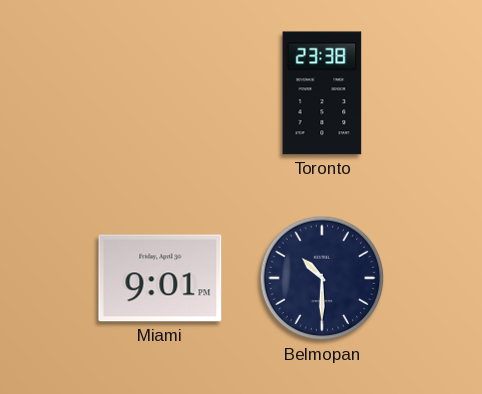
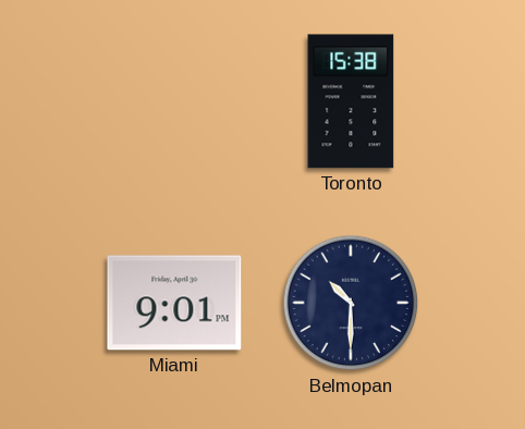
Toronto: 23:38 -> 15:38
